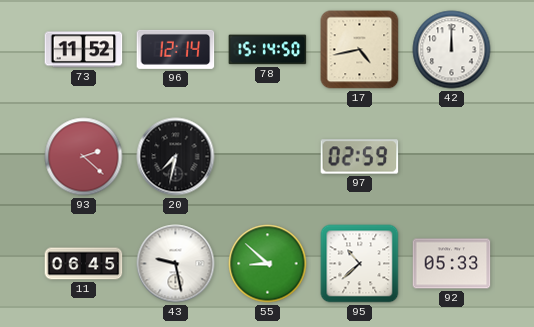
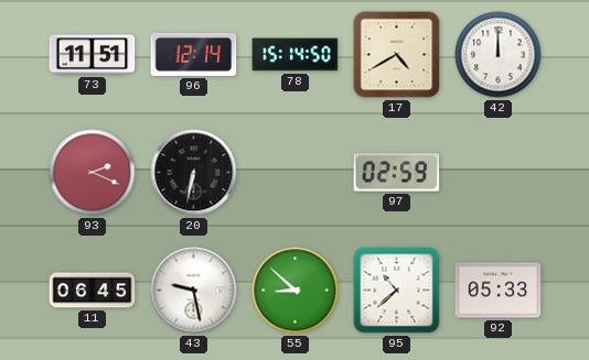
73: 11:52 -> 11:51
17: 4:43 -> 4:40
93: 2:22 -> 2:19
20: 7:32 -> 6:32
